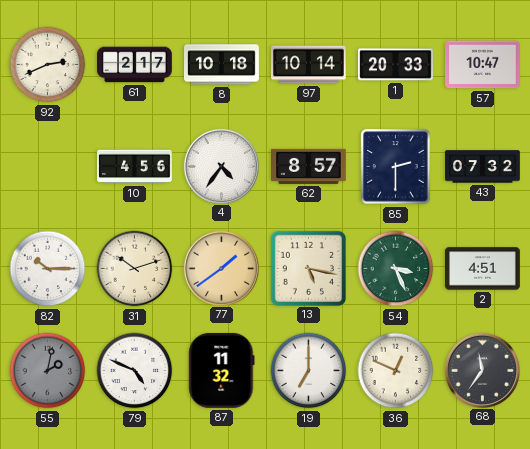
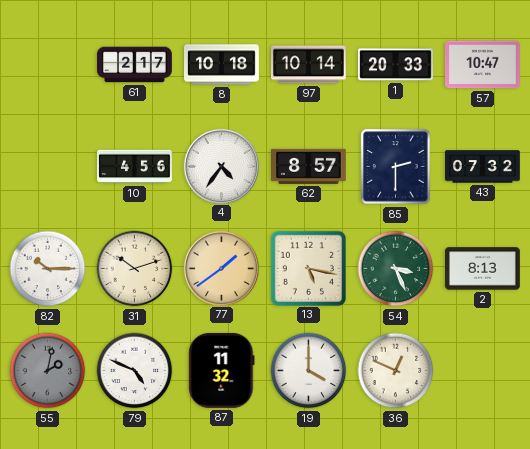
92: 2:41 -> none
2: 4:51 -> 8:13
19: 7:00 -> 4:00
68: 11:36 -> none
